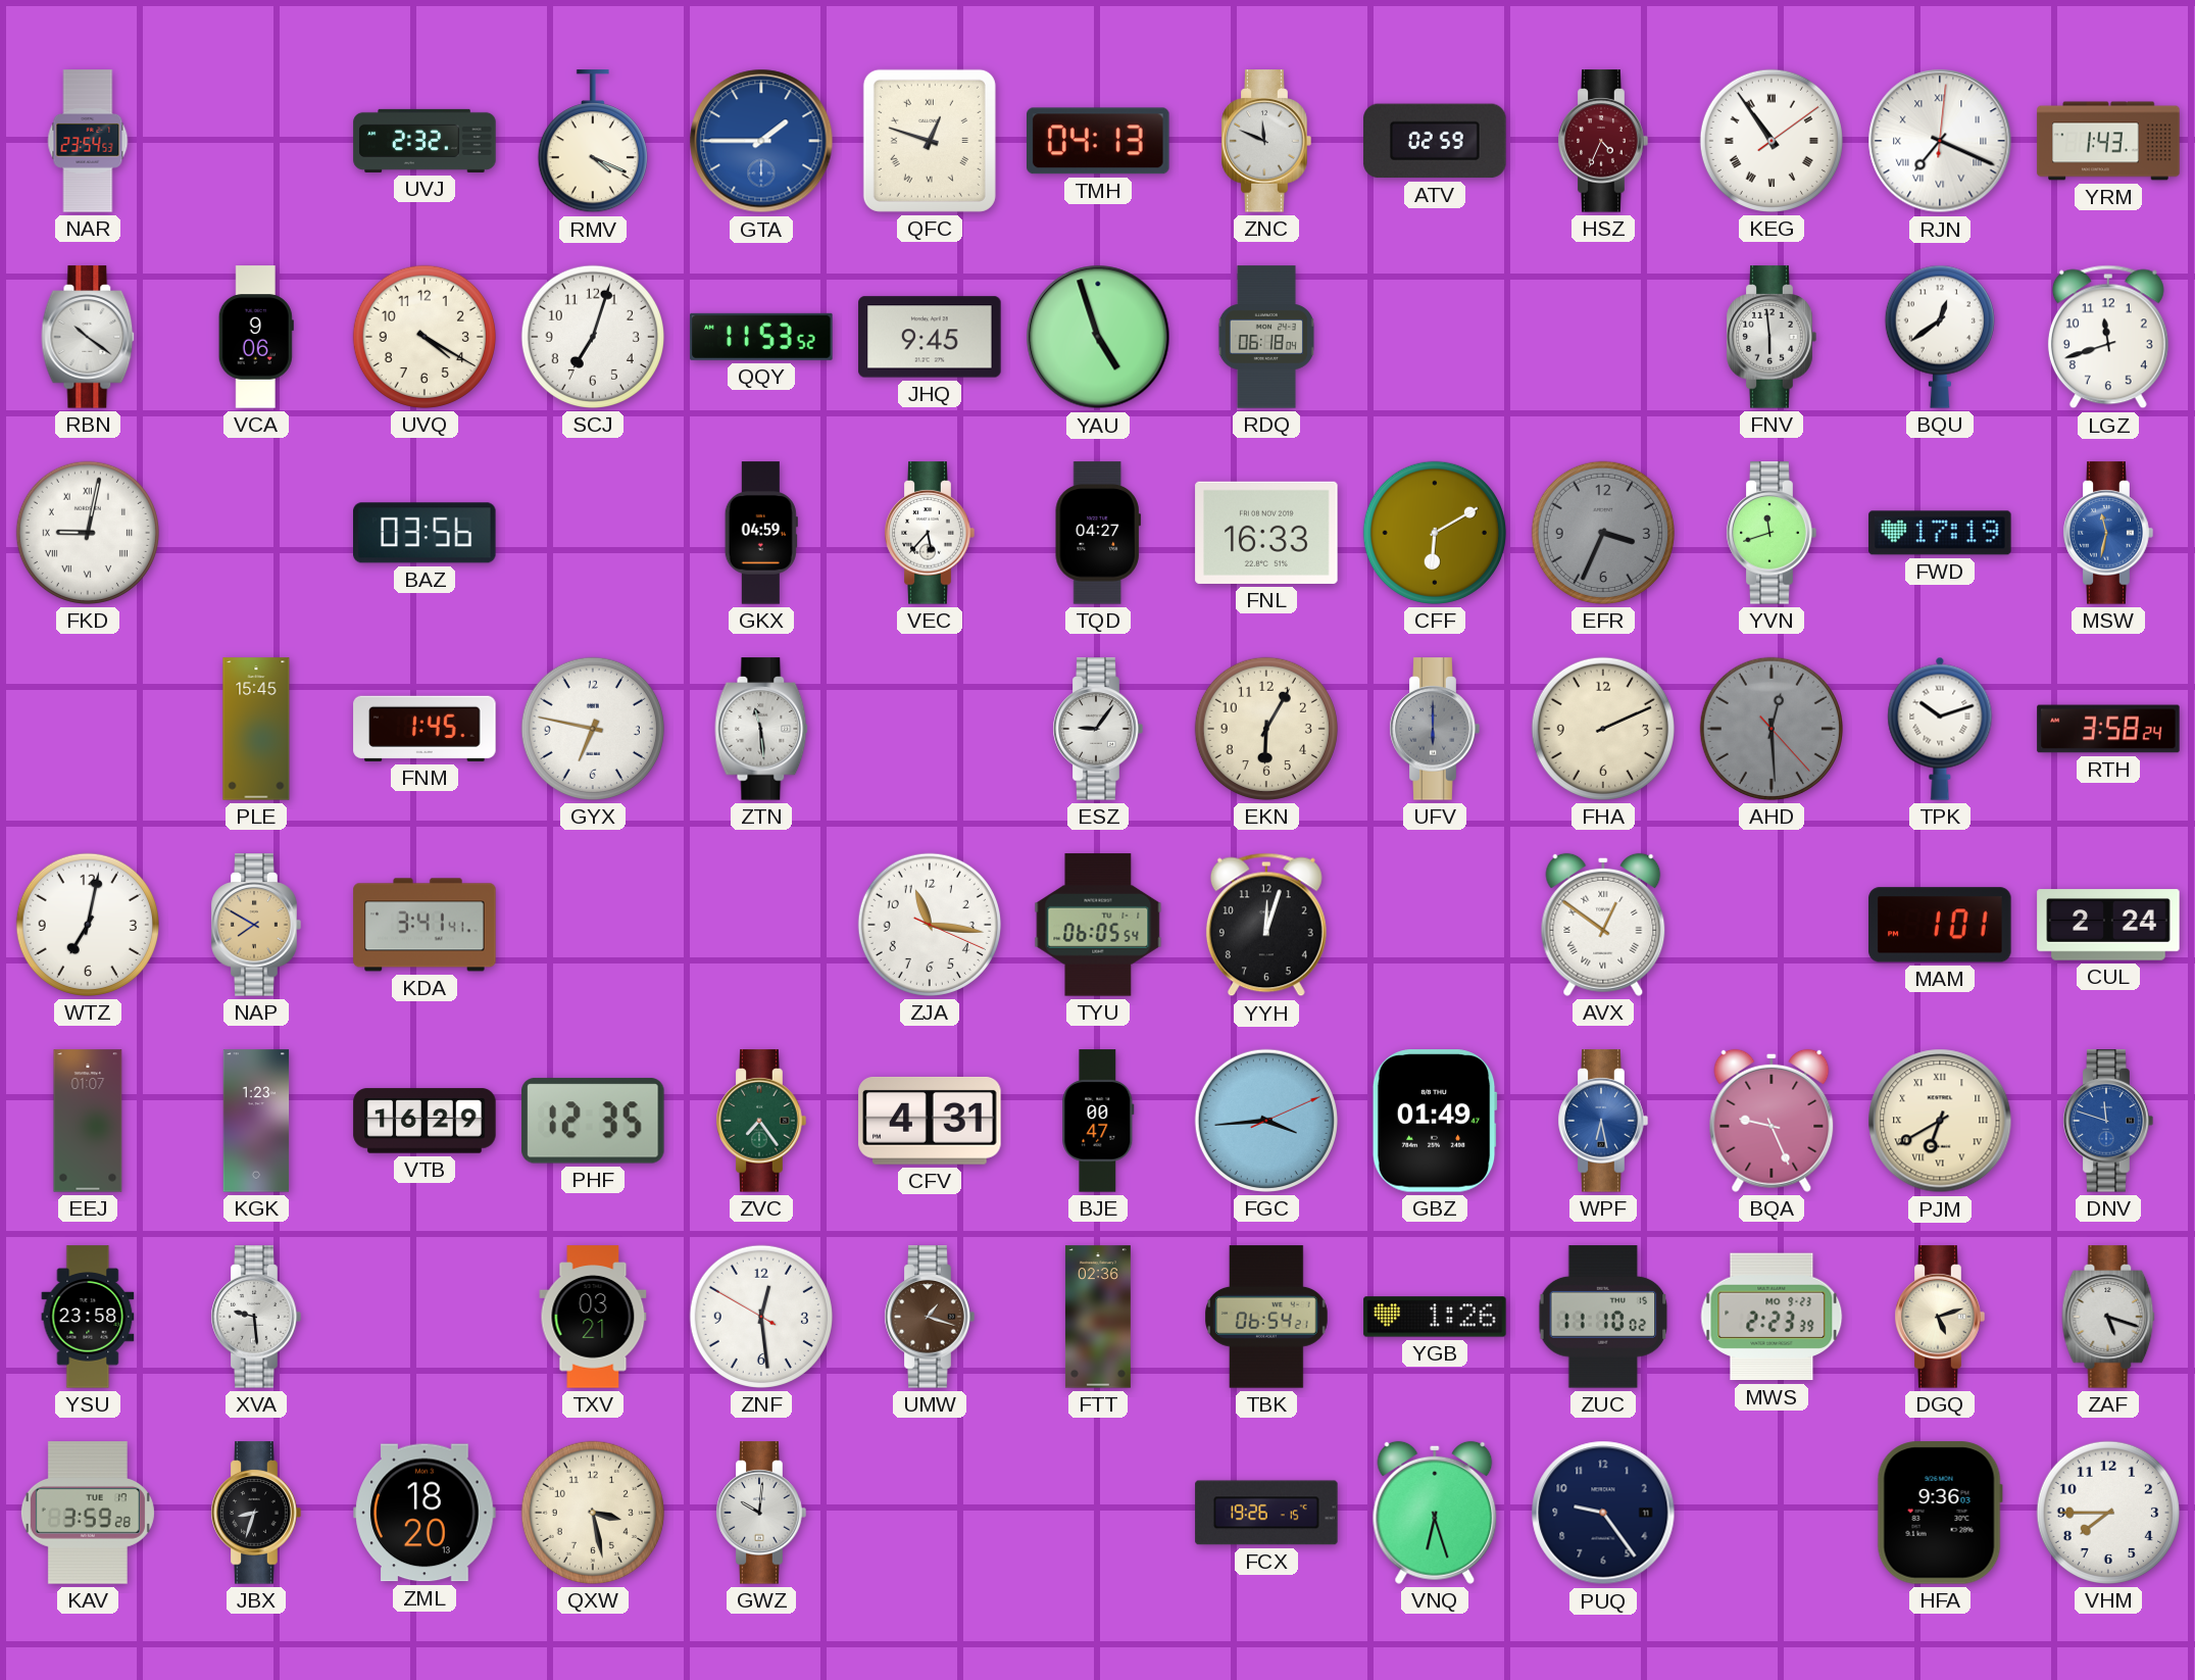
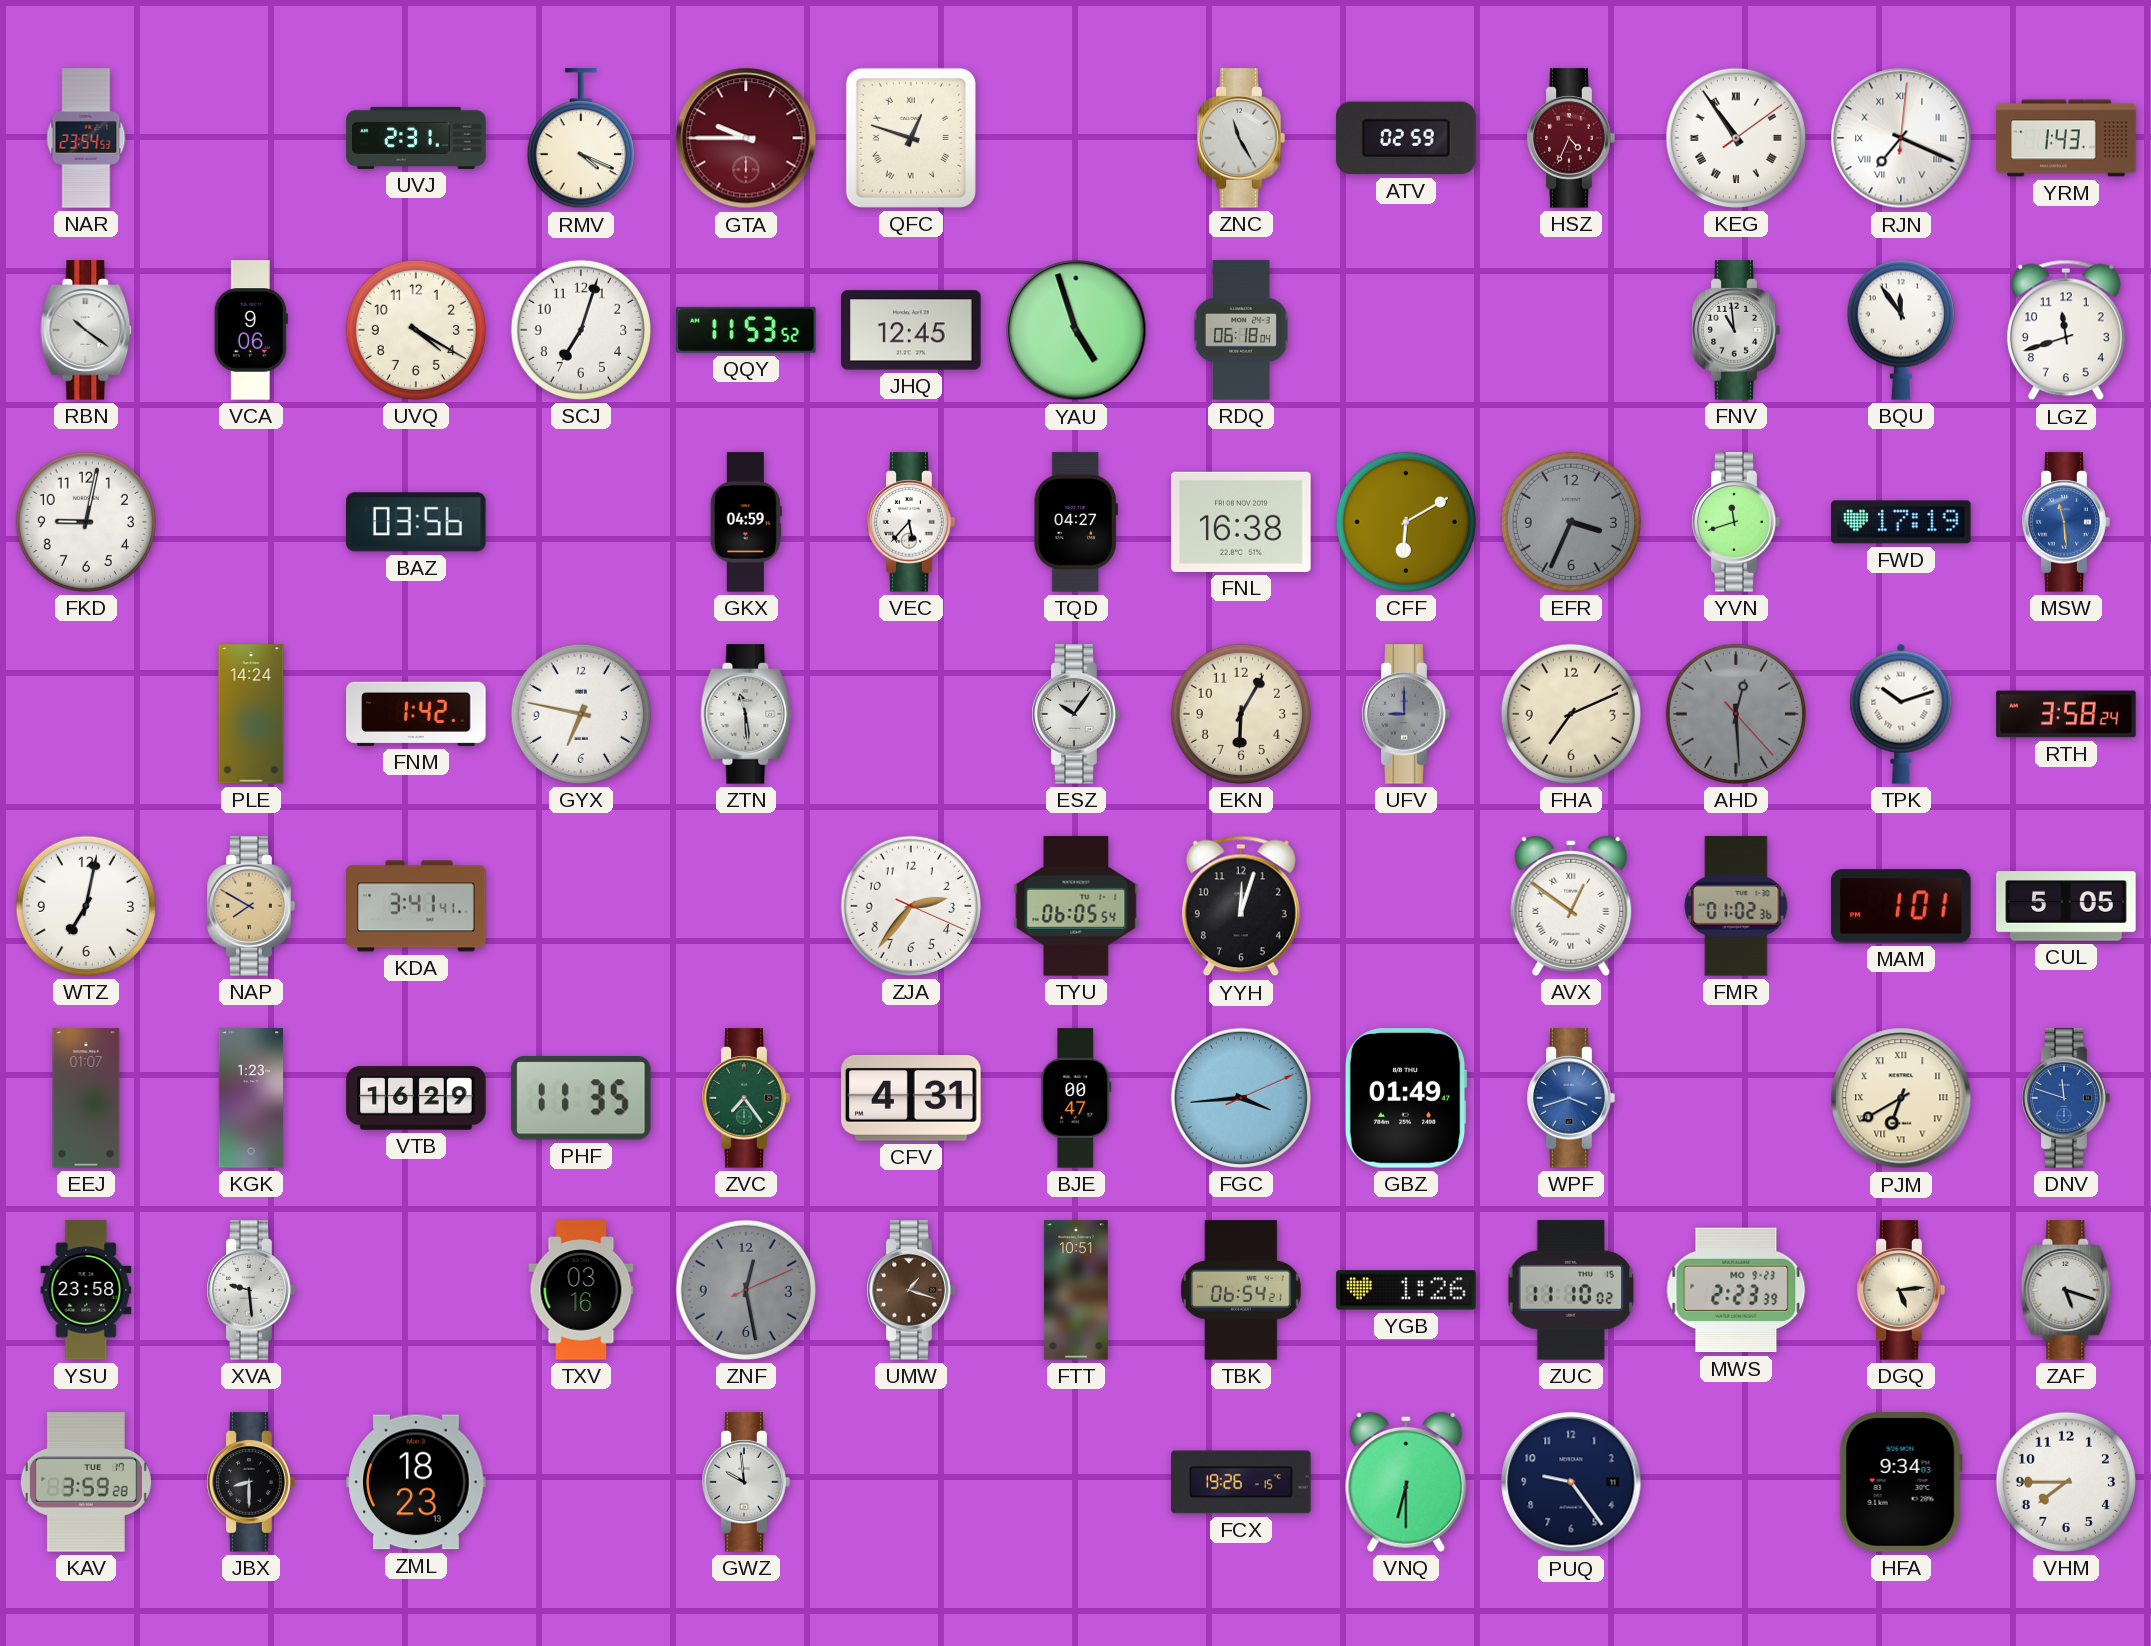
UVJ: 2:32 -> 2:31
GTA: 1:45 -> 9:45
GTA dial: blue -> burgundy
TMH: 04:13 -> none
ZNC: 11:49 -> 11:25
JHQ: 9:45 -> 12:45
FNV: 5:59 -> 10:59
BQU: 12:39 -> 11:54
FKD numerals: Roman -> Arabic
FNL: 16:33 -> 16:38
MSW: 11:32 -> 11:29
PLE: 15:45 -> 14:24
FNM: 1:45 -> 1:42
ESZ: 9:06 -> 10:06
UFV: 6:00 -> 9:00
FHA: 2:11 -> 7:11
ZJA: 11:16 -> 2:36
FMR: none -> 01:02
CUL: 2:24 -> 5:05
PHF: 12:35 -> 11:35
WPF: 6:28 -> 3:42
BQA: 9:26 -> none
TXV: 03:21 -> 03:16
ZNF: 12:28:50 -> 12:28:11
ZNF dial: white -> grey
FTT: 02:36 -> 10:51
DGQ: 5:12 -> 5:14
JBX: 8:33 -> 8:30
ZML: 18:20 -> 18:23
QXW: 3:28 -> none
GWZ: 10:01 -> 9:59
VNQ: 6:27 -> 6:30
HFA: 9:36 -> 9:34
